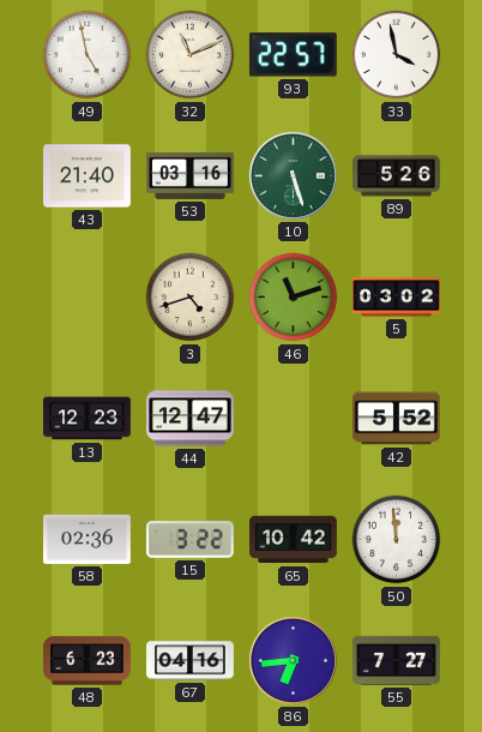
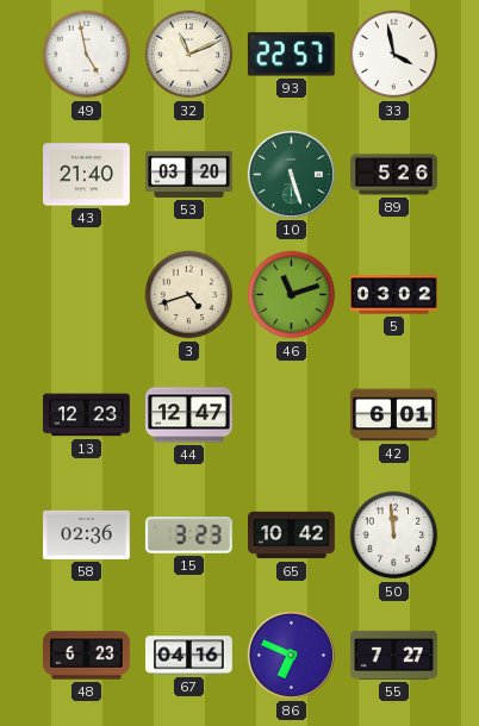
53: 03:16 -> 03:20
42: 5:52 -> 6:01
15: 3:22 -> 3:23
86: 6:44 -> 6:49
